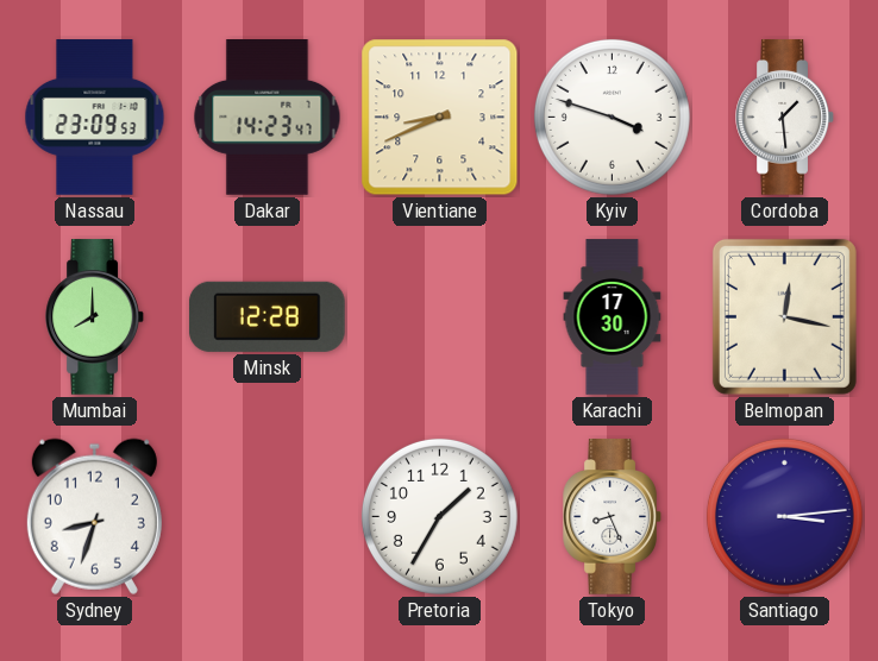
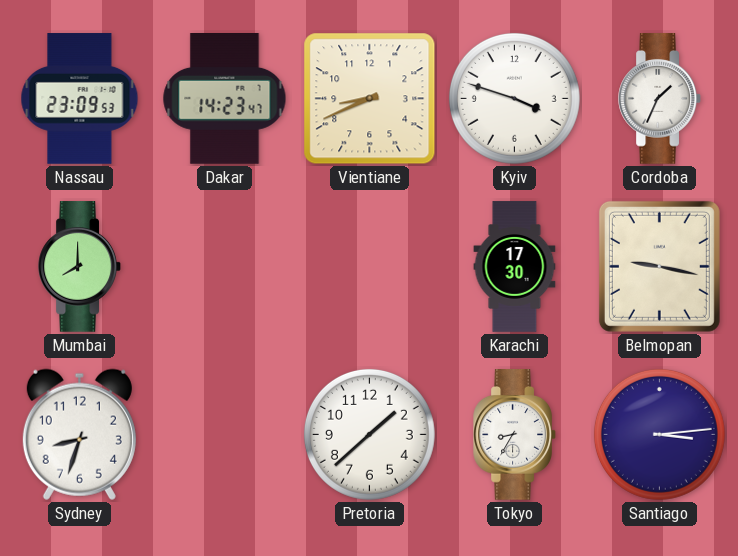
Cordoba: 1:29 -> 1:34
Minsk: 12:28 -> none
Belmopan: 12:17 -> 9:17
Pretoria: 1:35 -> 1:38
Tokyo: 8:26 -> 8:35
